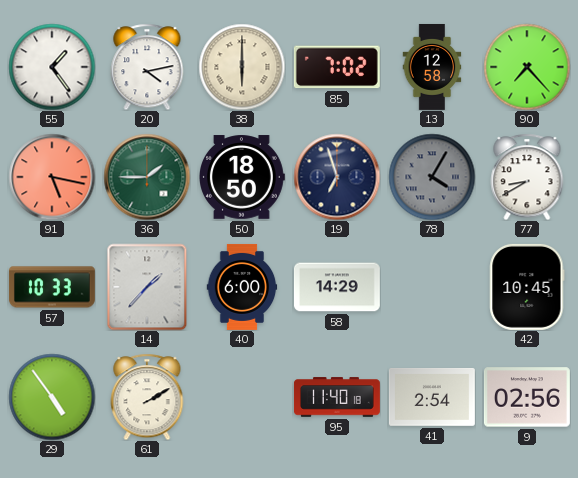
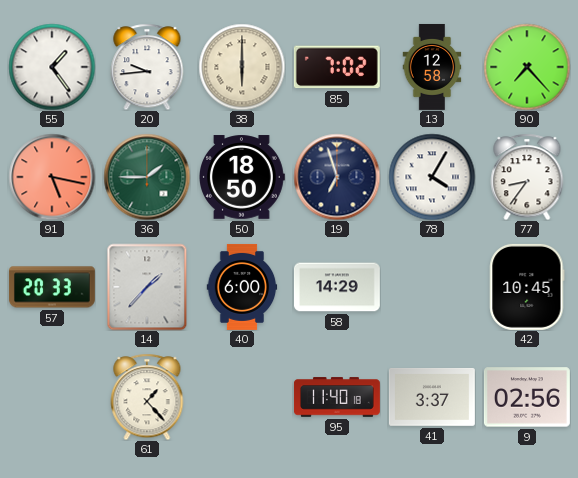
20: 4:13 -> 9:44
78 dial: grey -> white
77: 8:40 -> 8:36
57: 10:33 -> 20:33
29: 4:54 -> none
61: 2:10 -> 1:23
41: 2:54 -> 3:37
